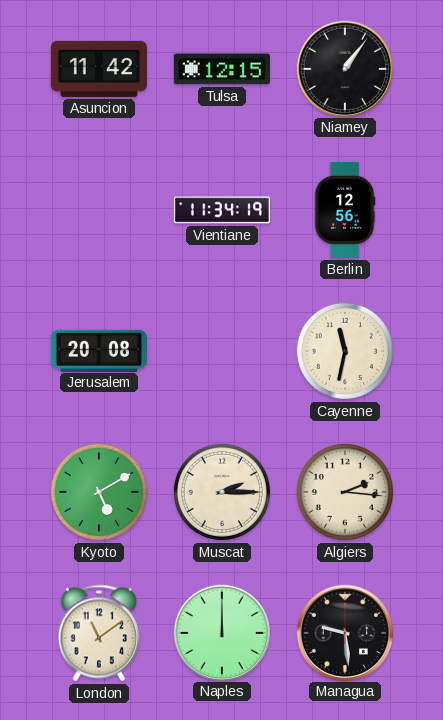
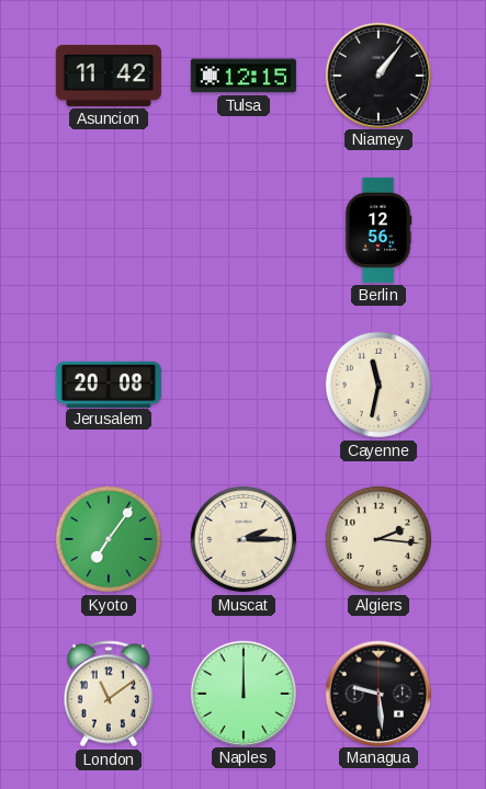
Vientiane: 11:34 -> none
Kyoto: 5:10 -> 7:06
